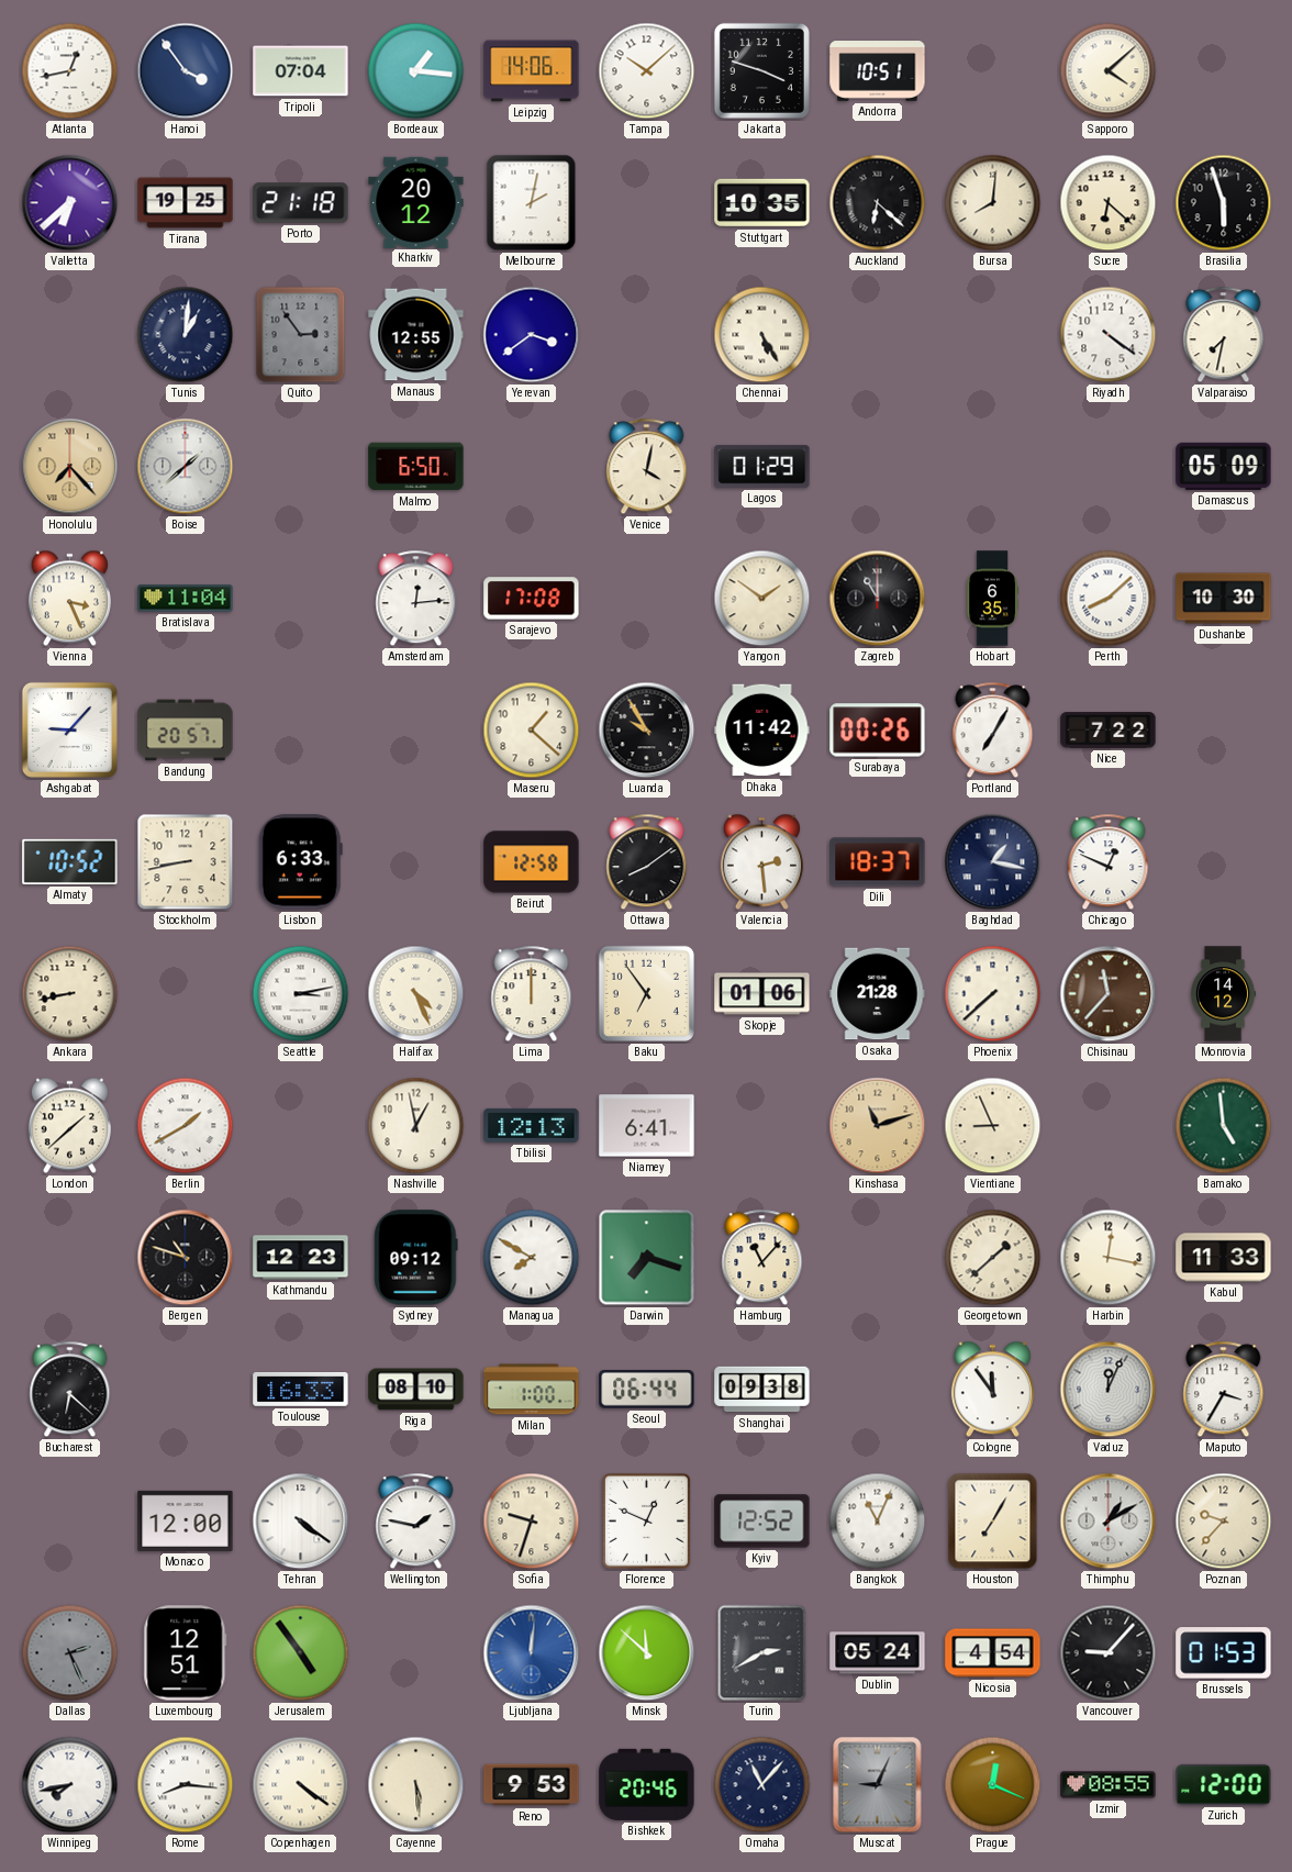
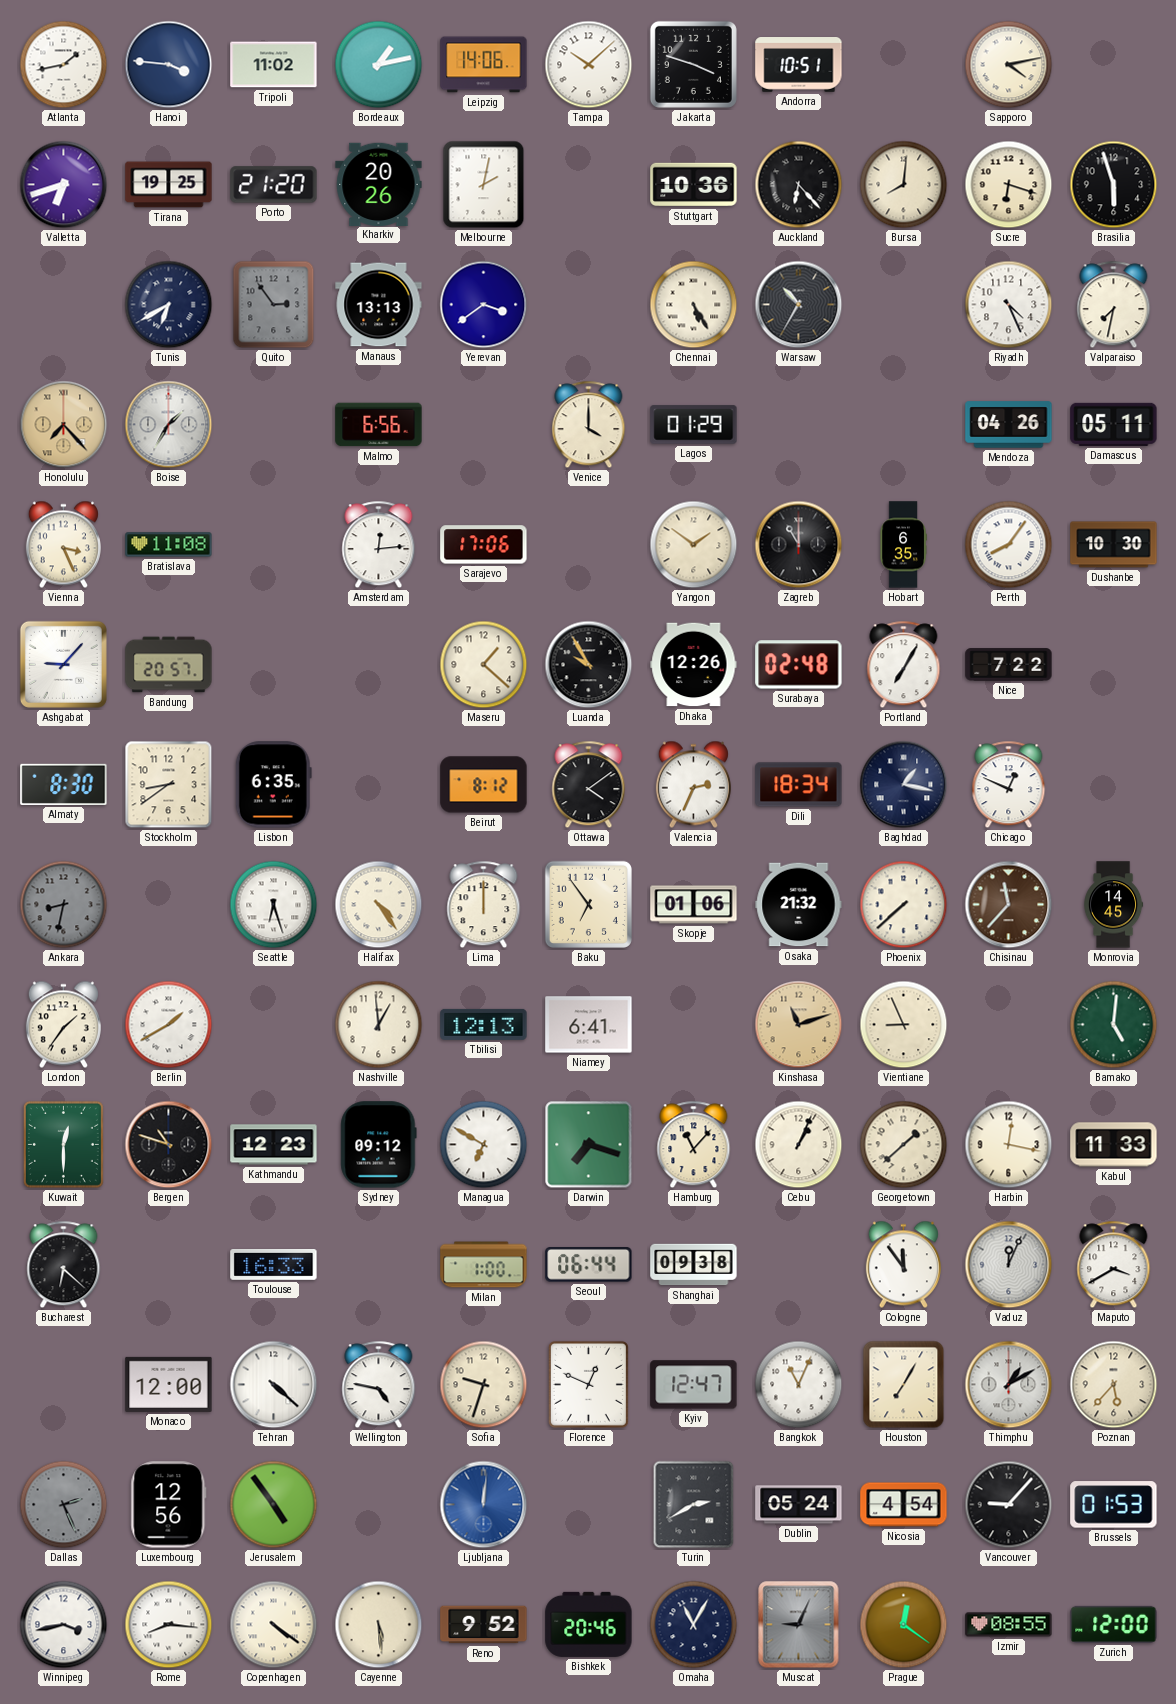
Atlanta: 12:43 -> 1:43
Hanoi: 3:54 -> 3:46
Tripoli: 07:04 -> 11:02
Bordeaux: 1:16 -> 1:13
Sapporo: 4:08 -> 4:13
Valletta: 6:38 -> 6:42
Porto: 21:18 -> 21:20
Kharkiv: 20:12 -> 20:26
Stuttgart: 10:35 -> 10:36
Auckland: 6:22 -> 6:23
Sucre: 6:22 -> 6:18
Tunis: 1:01 -> 6:40
Manaus: 12:55 -> 13:13
Warsaw: none -> 10:35
Riyadh: 4:21 -> 4:26
Boise: 1:38 -> 1:35
Malmo: 6:50 -> 6:56
Venice: 4:02 -> 4:00
Mendoza: none -> 04:26
Damascus: 05:09 -> 05:11
Bratislava: 11:04 -> 11:08
Sarajevo: 17:08 -> 17:06
Perth: 8:08 -> 8:06
Dhaka: 11:42 -> 12:26
Surabaya: 00:26 -> 02:48
Almaty: 10:52 -> 8:30
Stockholm: 8:43 -> 8:39
Lisbon: 6:33 -> 6:35
Beirut: 12:58 -> 8:12
Ottawa: 8:09 -> 4:09
Valencia: 2:29 -> 2:34
Dili: 18:37 -> 18:34
Ankara: 8:43 -> 8:32
Ankara dial: cream -> grey
Seattle: 3:13 -> 6:27
Halifax: 4:26 -> 4:24
Osaka: 21:28 -> 21:32
Monrovia: 14:12 -> 14:45
London: 1:38 -> 1:36
Nashville: 12:58 -> 12:59
Bamako: 4:59 -> 5:01
Kuwait: none -> 12:30
Managua: 7:50 -> 6:50
Cebu: none -> 1:04
Riga: 08:10 -> none
Maputo: 3:35 -> 3:40
Tehran: 4:21 -> 4:22
Wellington: 1:47 -> 4:47
Kyiv: 12:52 -> 12:47
Poznan: 9:37 -> 5:37
Luxembourg: 12:51 -> 12:56
Minsk: 11:52 -> none
Winnipeg: 7:43 -> 3:43
Reno: 9:53 -> 9:52
Omaha: 11:07 -> 11:05
Prague: 12:19 -> 12:21
